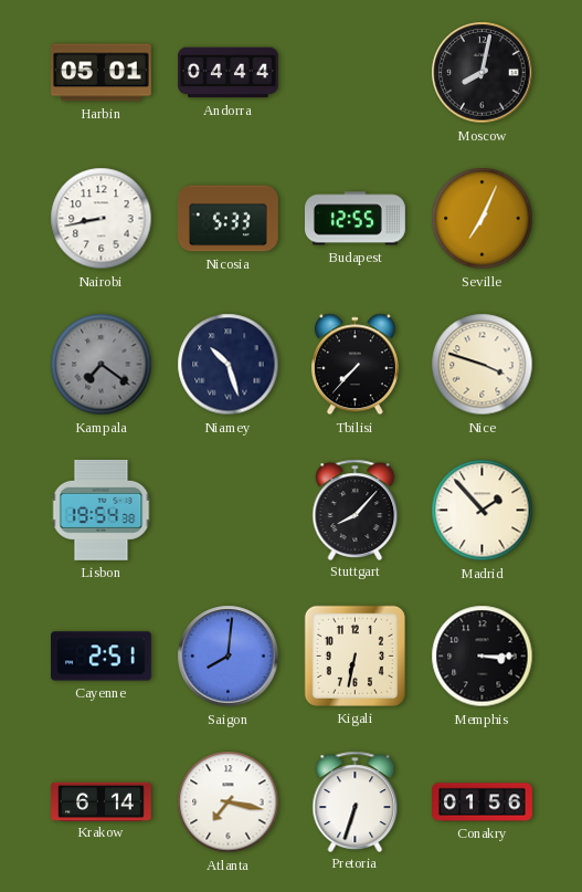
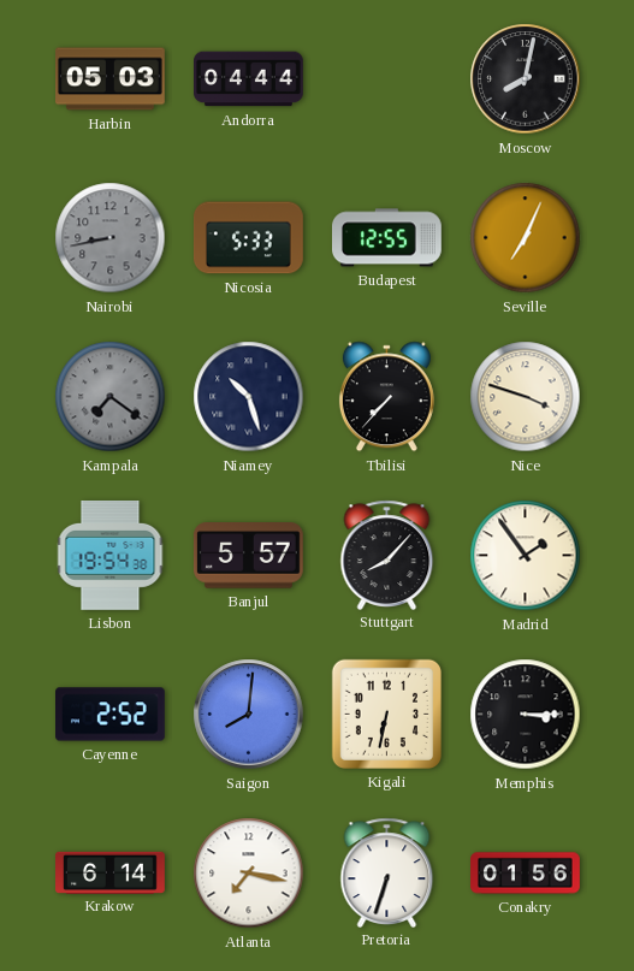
Harbin: 05:01 -> 05:03
Nairobi dial: white -> grey
Banjul: none -> 5:57
Madrid: 1:53 -> 1:54
Cayenne: 2:51 -> 2:52
